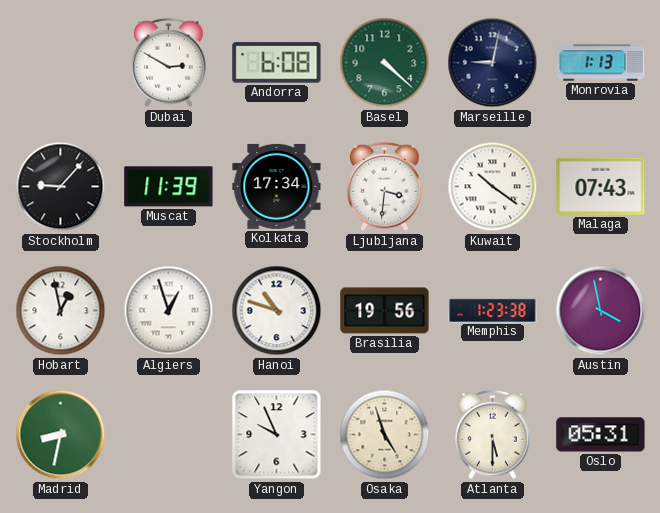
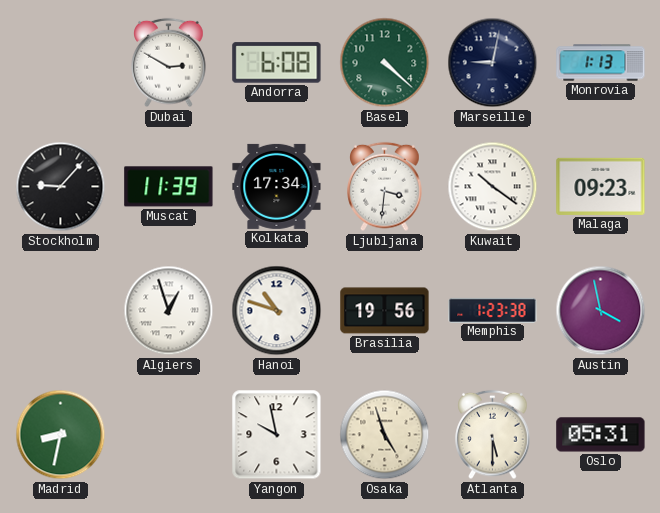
Malaga: 07:43 -> 09:23
Hobart: 12:58 -> none
Yangon: 9:56 -> 9:58
